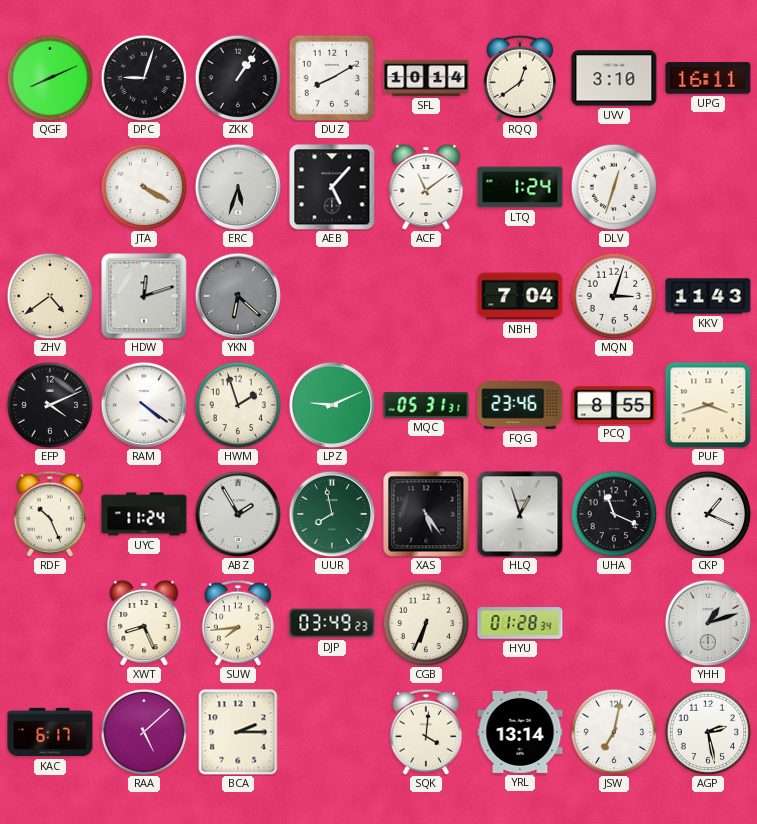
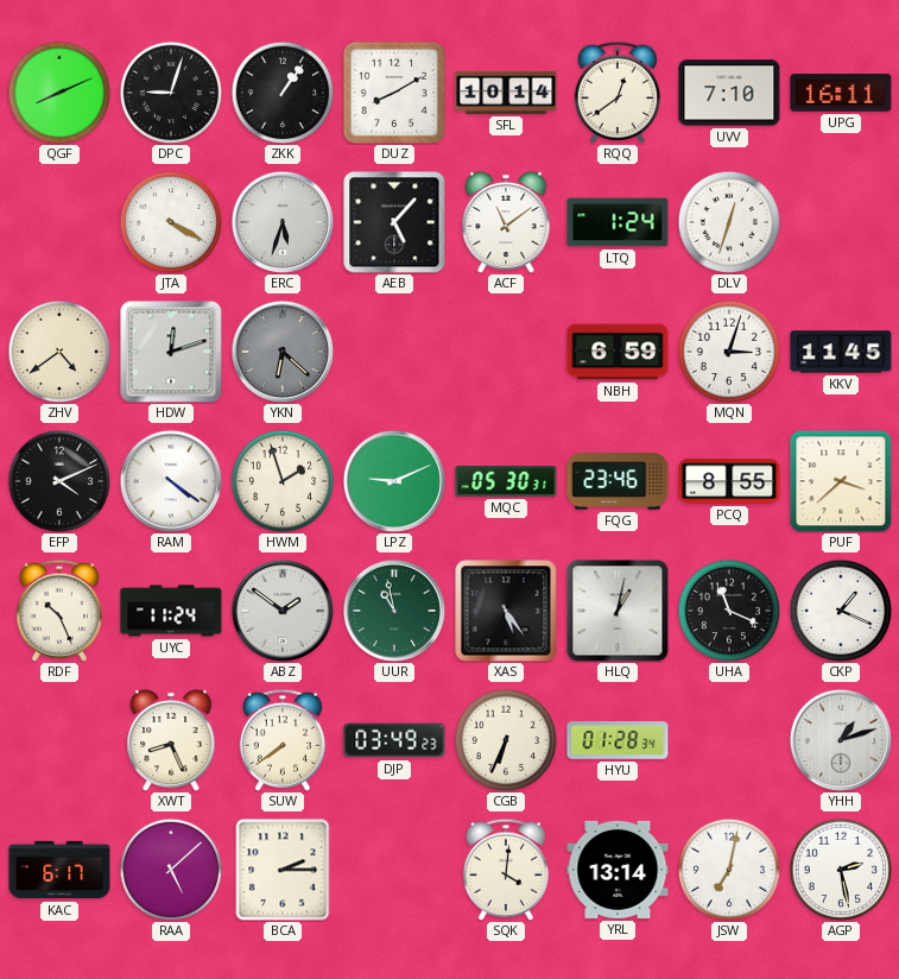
UVV: 3:10 -> 7:10
NBH: 7:04 -> 6:59
KKV: 11:43 -> 11:45
MQC: 05:31 -> 05:30
PUF: 3:42 -> 3:38
ABZ: 1:55 -> 1:51
UUR: 7:58 -> 10:58
HLQ: 12:57 -> 1:02
SUW: 7:44 -> 7:39
